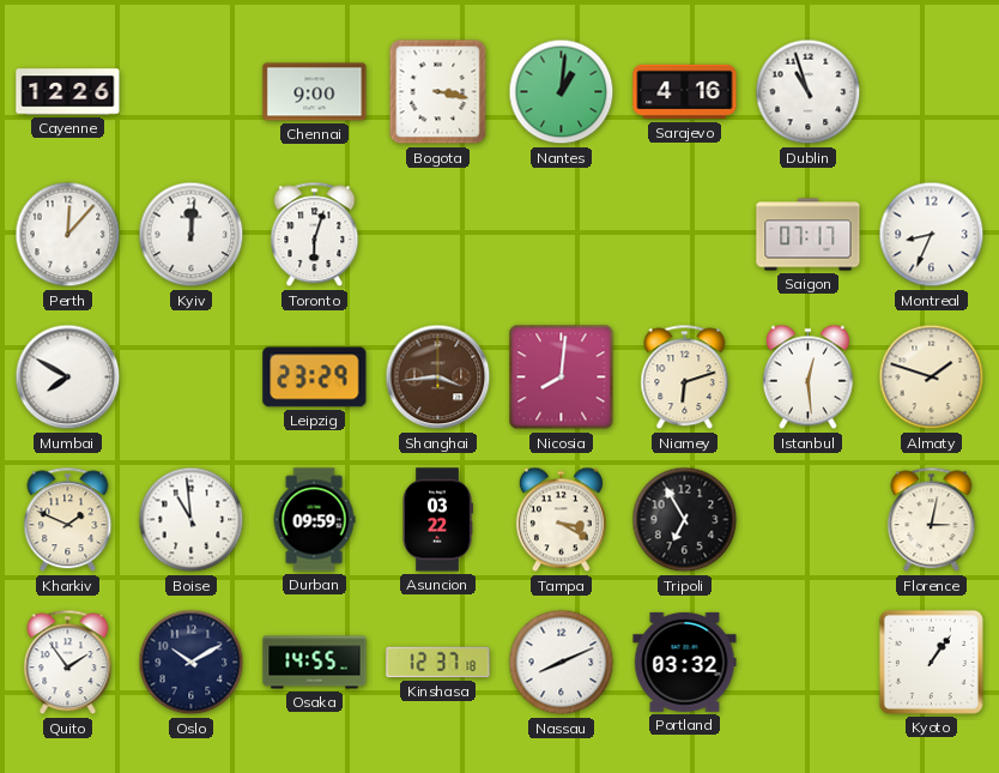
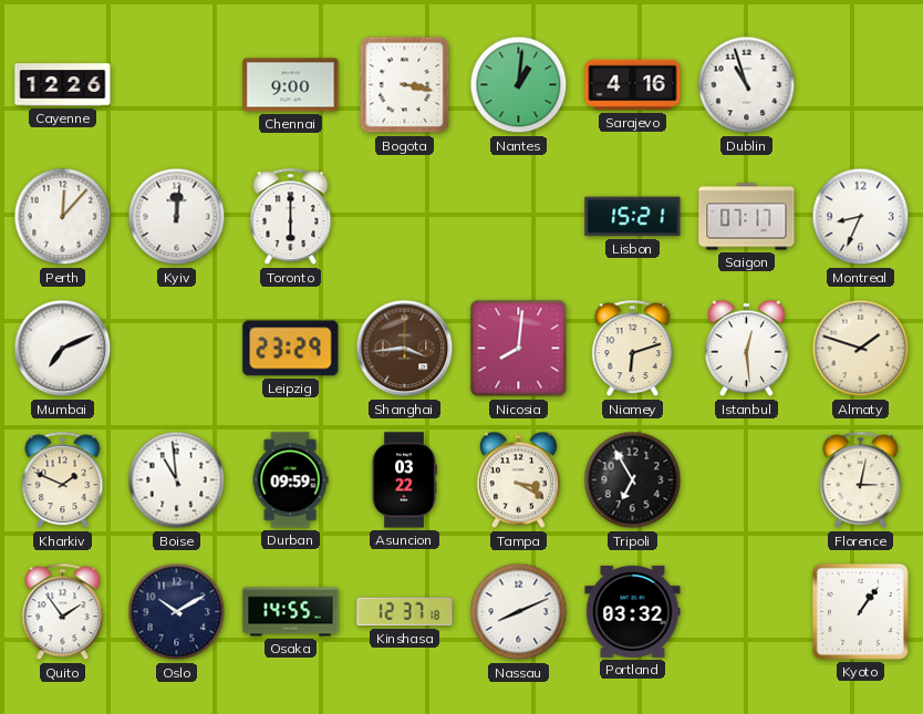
Toronto: 6:03 -> 6:00
Lisbon: none -> 15:21
Mumbai: 7:50 -> 7:11
